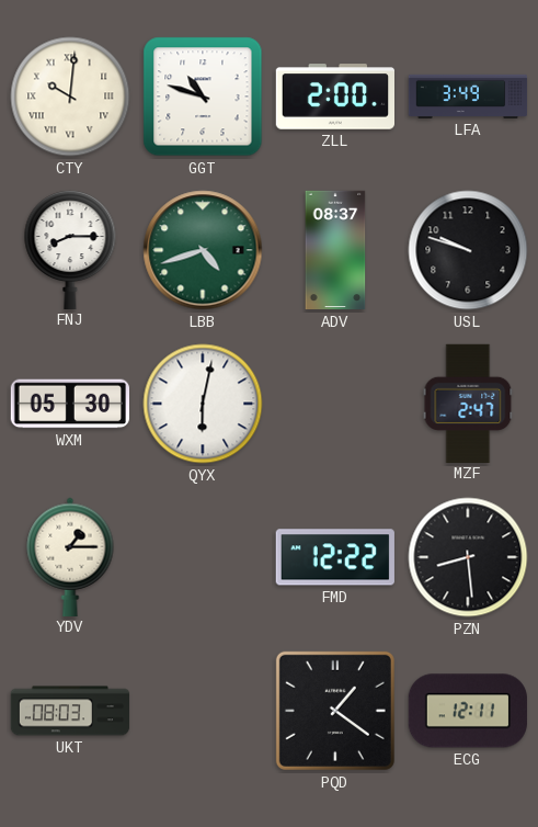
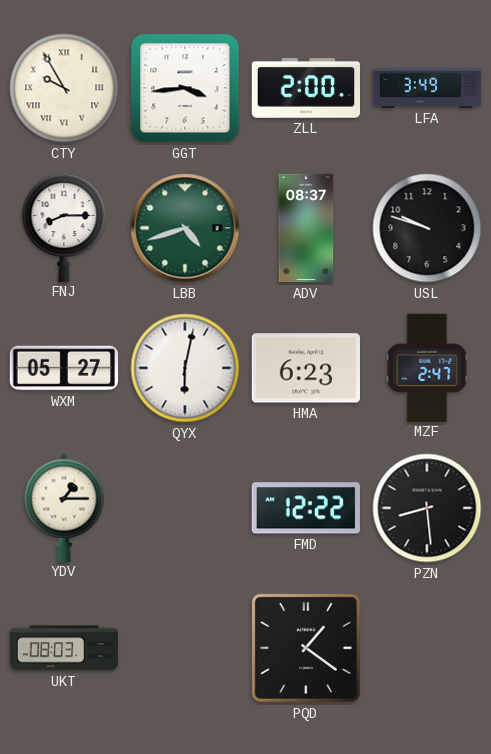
CTY: 10:01 -> 9:55
GGT: 10:48 -> 3:44
WXM: 05:30 -> 05:27
HMA: none -> 6:23
ECG: 12:11 -> none
